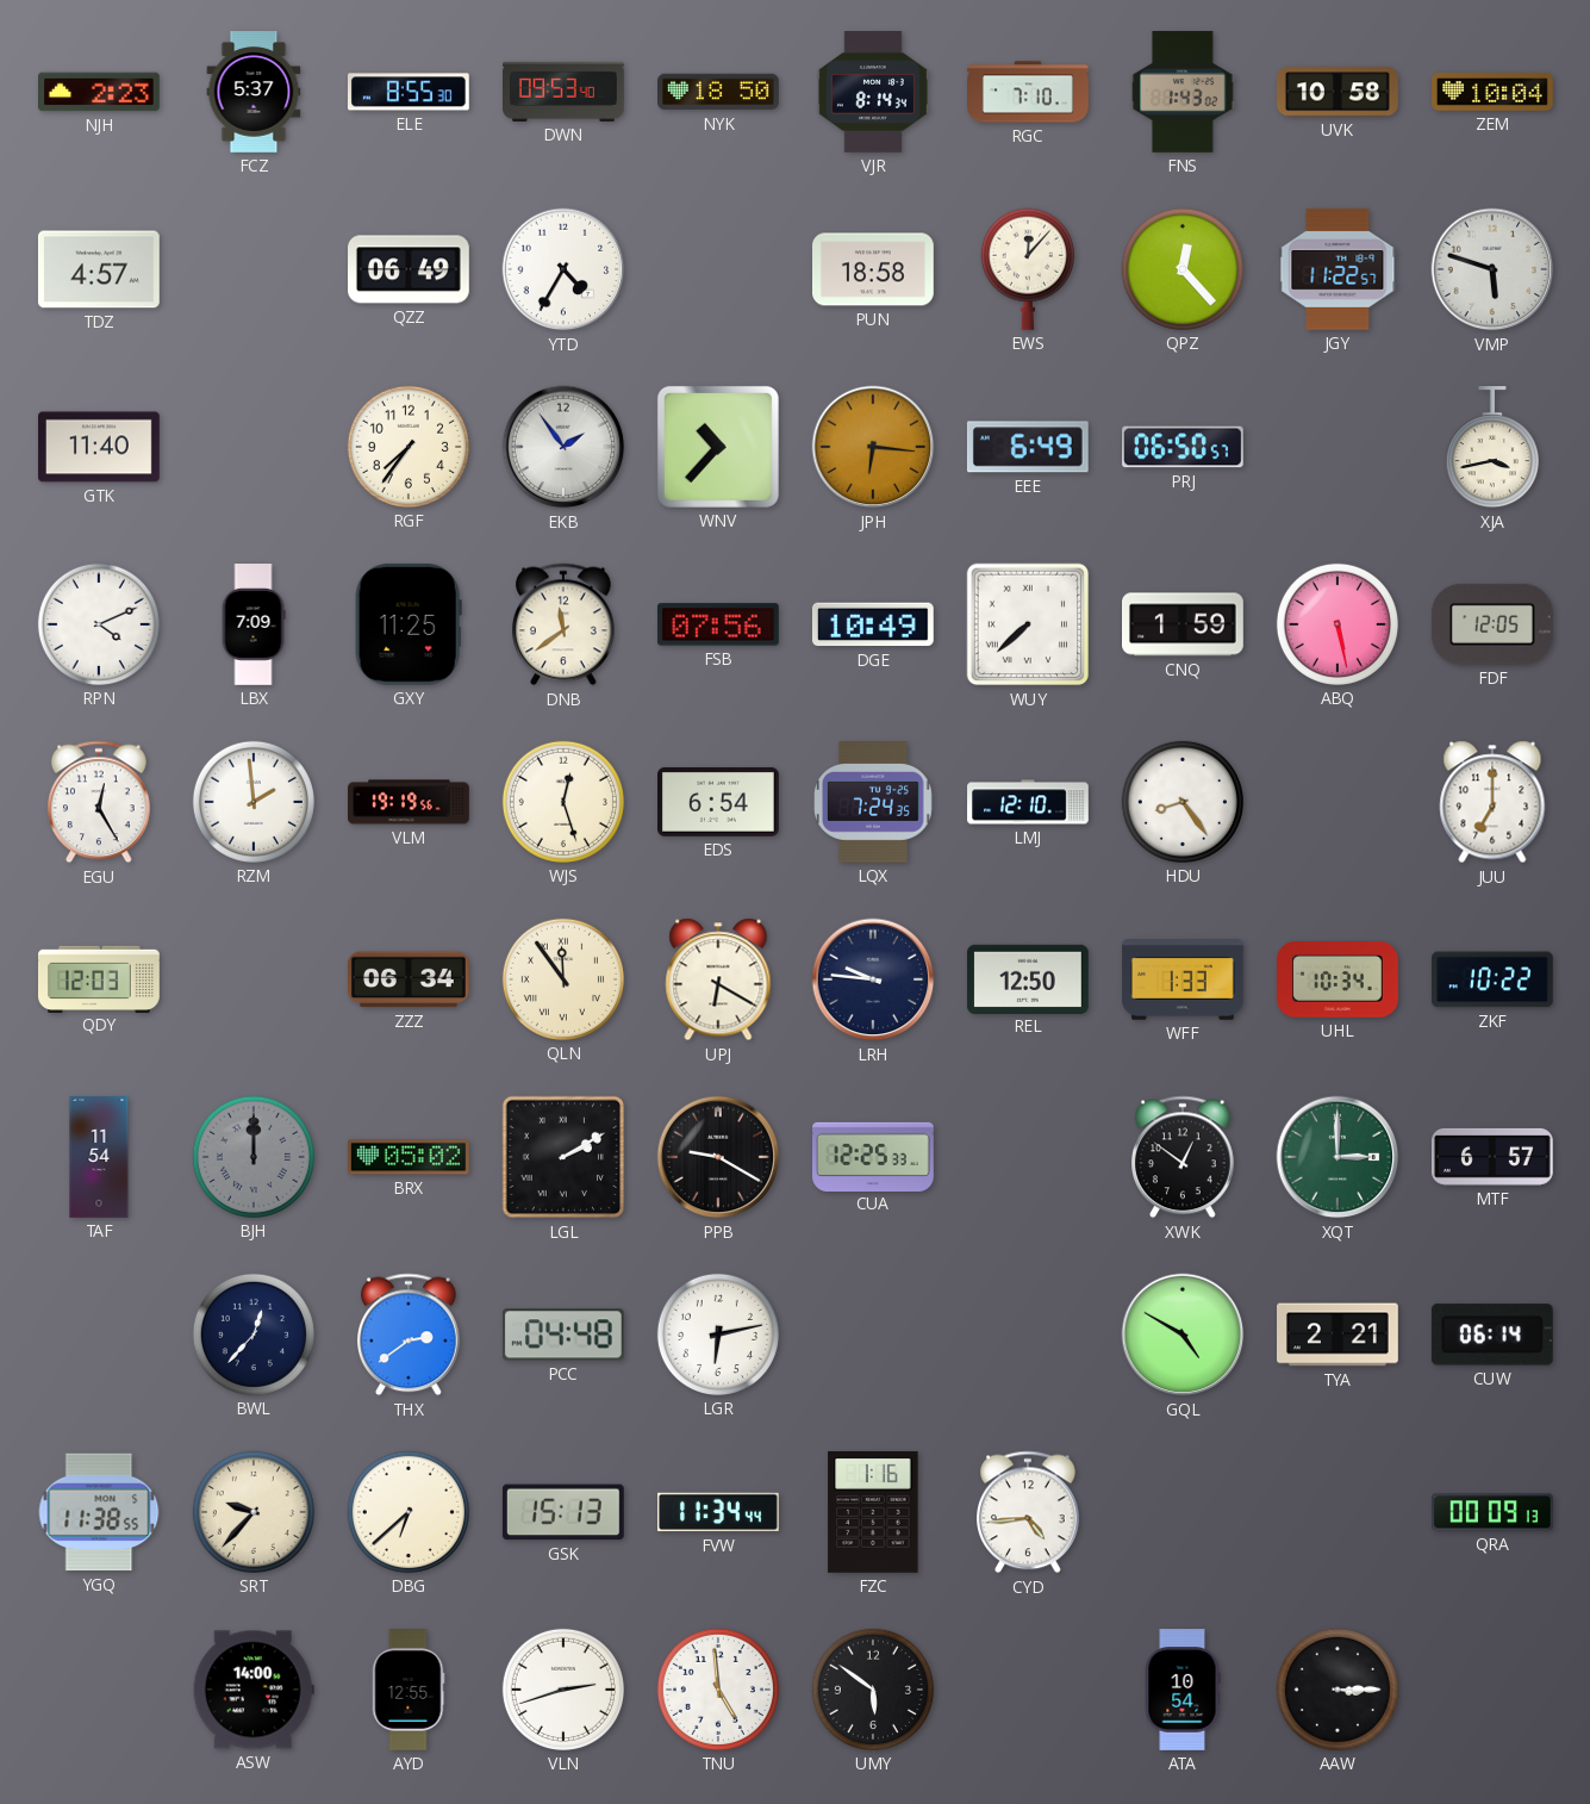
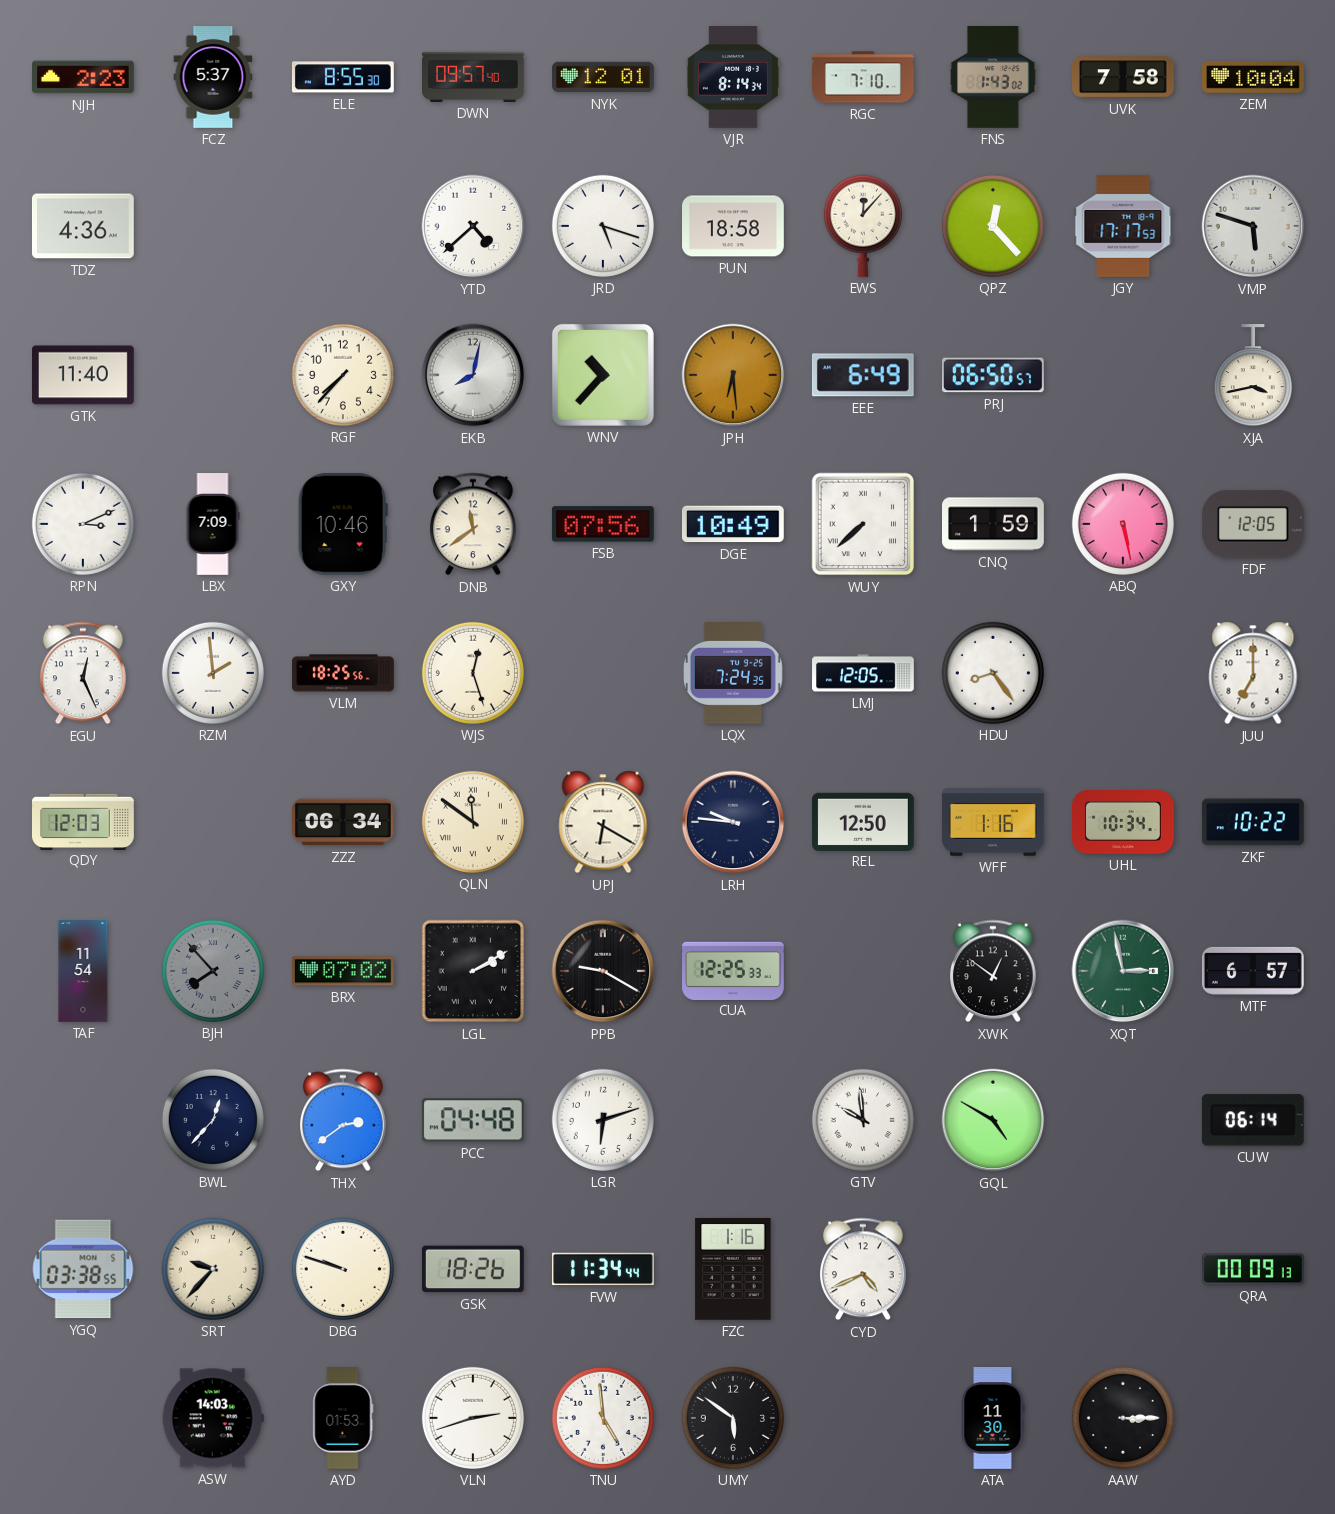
DWN: 09:53 -> 09:57
NYK: 18:50 -> 12:01
UVK: 10:58 -> 7:58
TDZ: 4:57 -> 4:36
QZZ: 06:49 -> none
YTD: 4:35 -> 4:38
JRD: none -> 5:18
JGY: 11:22 -> 17:17
RGF: 7:36 -> 7:37
EKB: 1:54 -> 8:02
JPH: 6:16 -> 6:29
RPN: 4:11 -> 3:11
GXY: 11:25 -> 10:46
EGU: 12:25 -> 12:26
VLM: 19:19 -> 18:25
EDS: 6:54 -> none
LMJ: 12:10 -> 12:05
QLN: 11:54 -> 11:51
WFF: 1:33 -> 1:16
BJH: 12:00 -> 7:53
BRX: 05:02 -> 07:02
XQT: 3:00 -> 2:58
LGR: 6:13 -> 6:12
GTV: none -> 9:59
TYA: 2:21 -> none
YGQ: 11:38 -> 03:38
DBG: 6:38 -> 9:48
GSK: 15:13 -> 18:26
CYD: 4:44 -> 4:41
ASW: 14:00 -> 14:03
AYD: 12:55 -> 01:53
ATA: 10:54 -> 11:30
